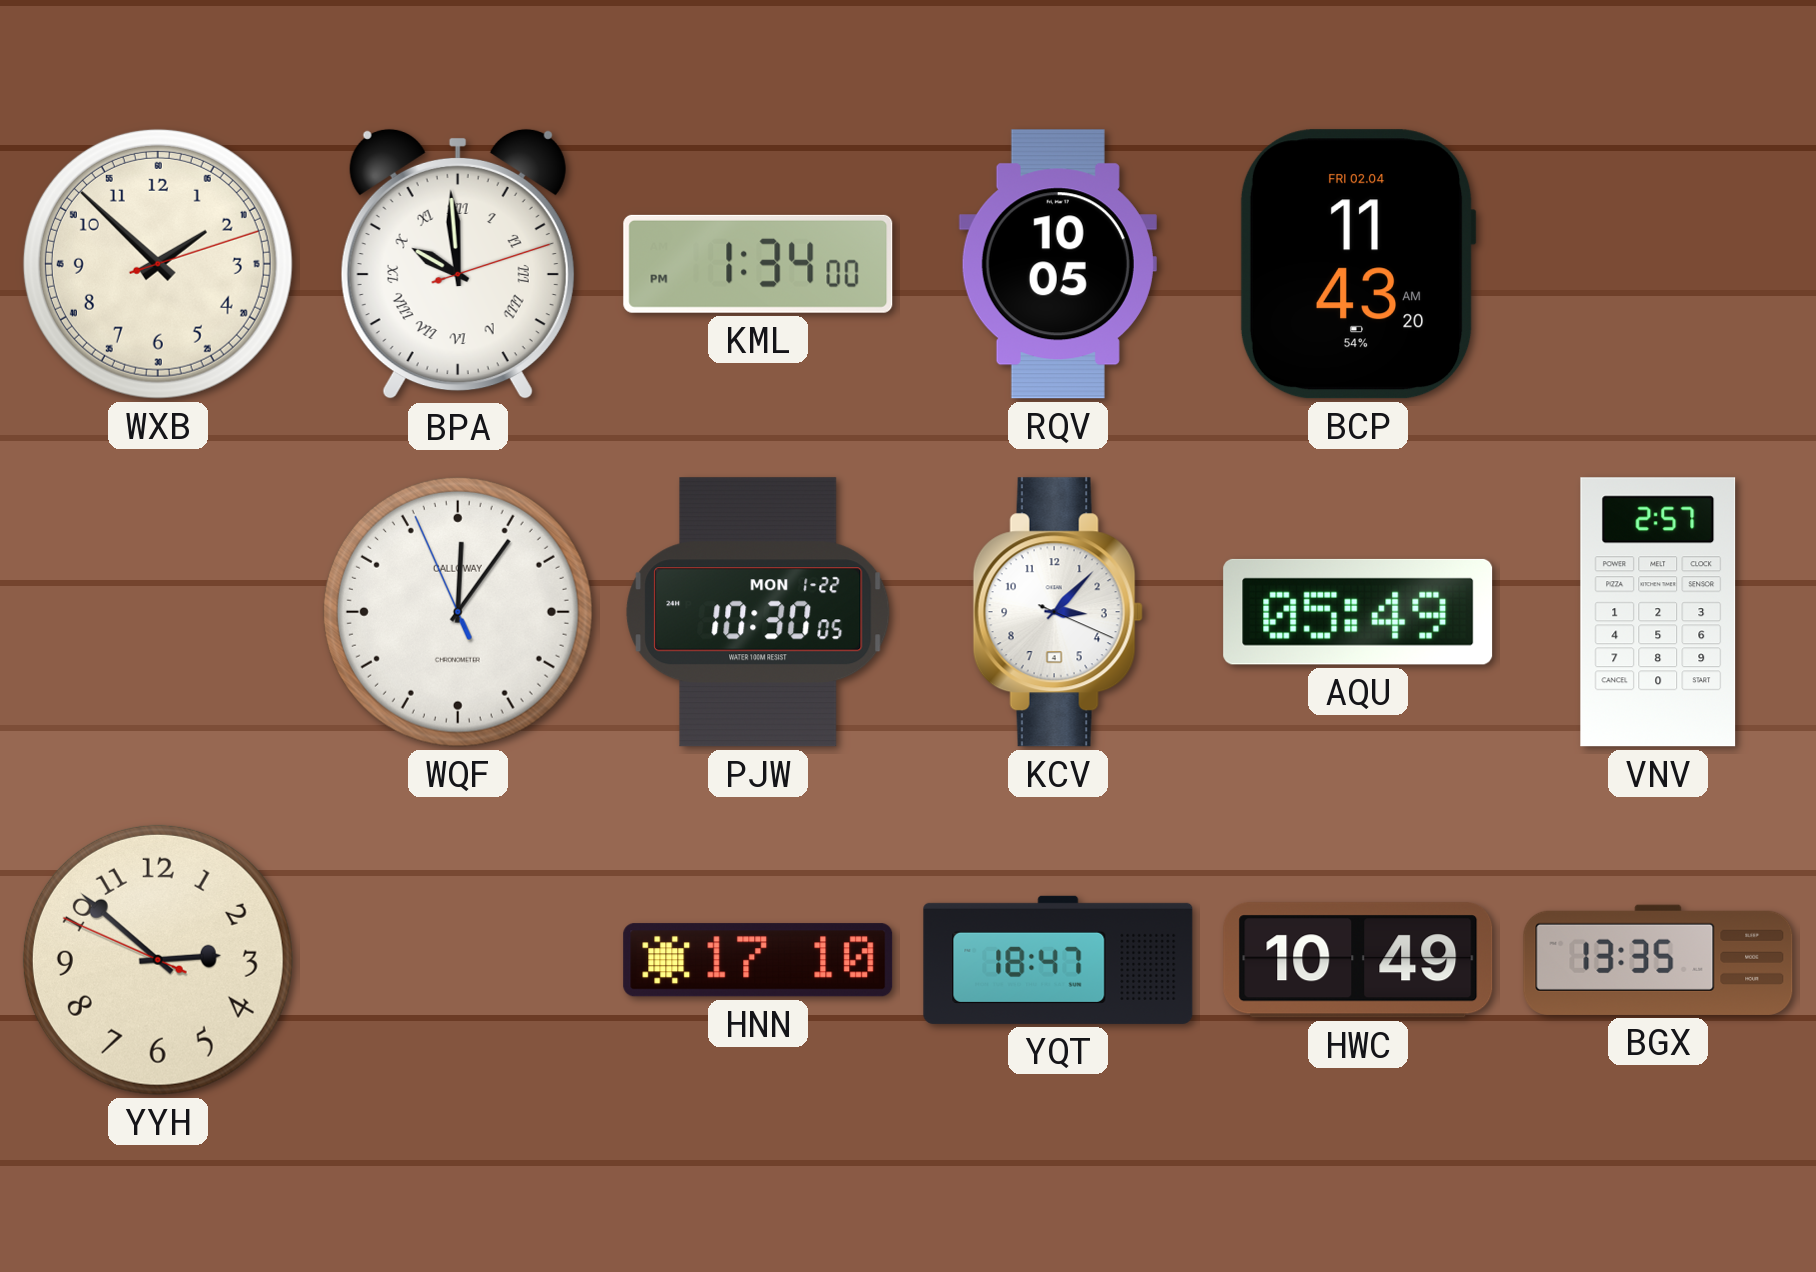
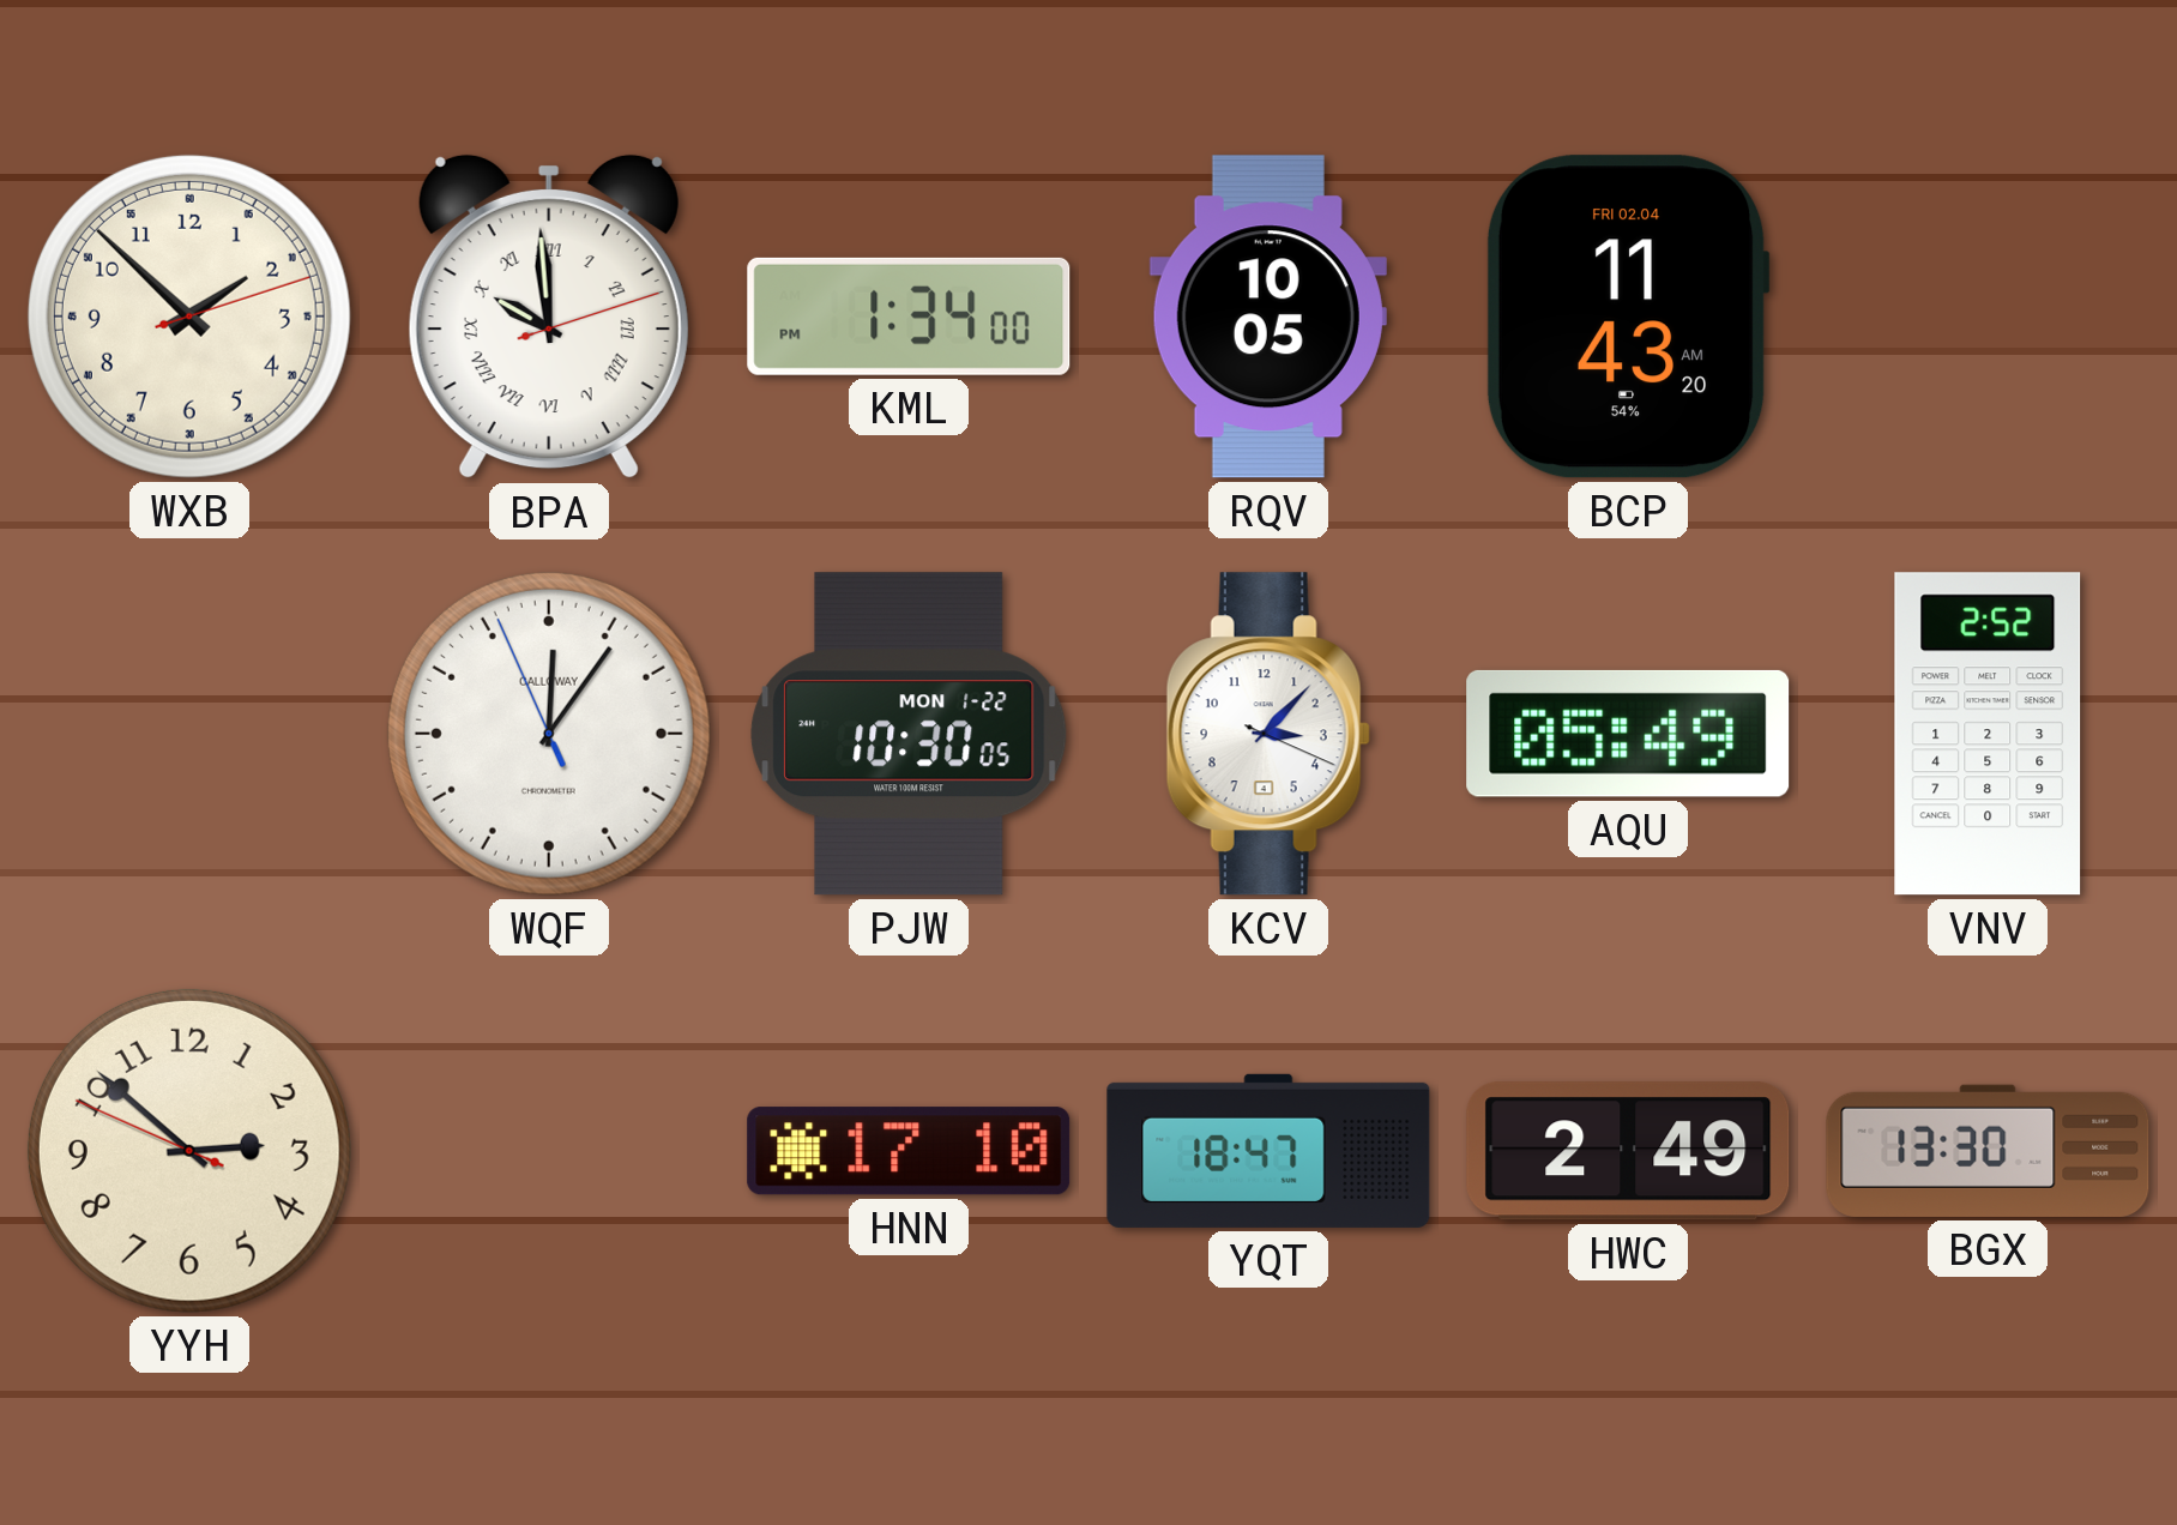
VNV: 2:57 -> 2:52
HWC: 10:49 -> 2:49
BGX: 13:35 -> 13:30
